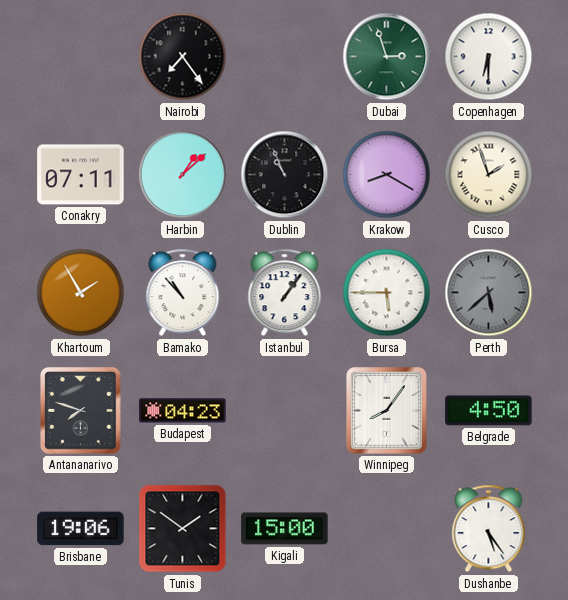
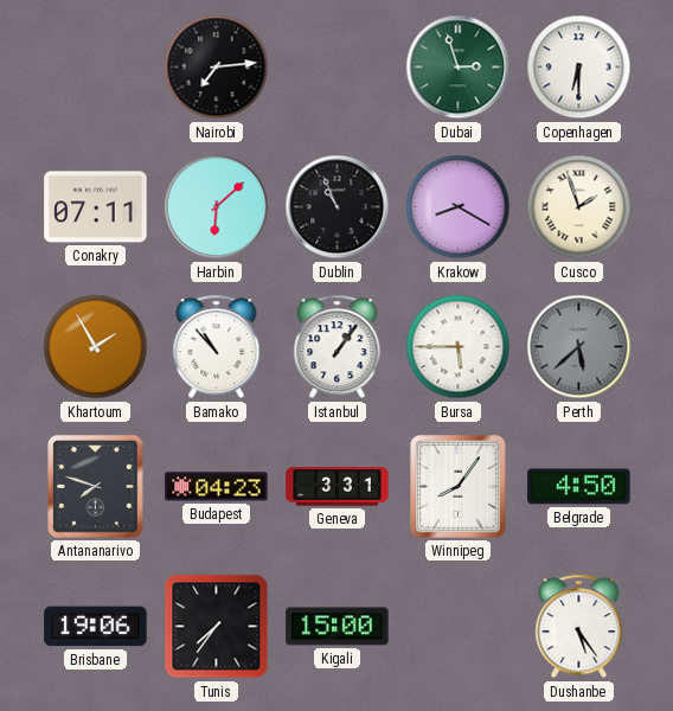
Nairobi: 7:24 -> 7:14
Harbin: 1:08 -> 6:08
Geneva: none -> 3:31
Tunis: 1:51 -> 7:36
